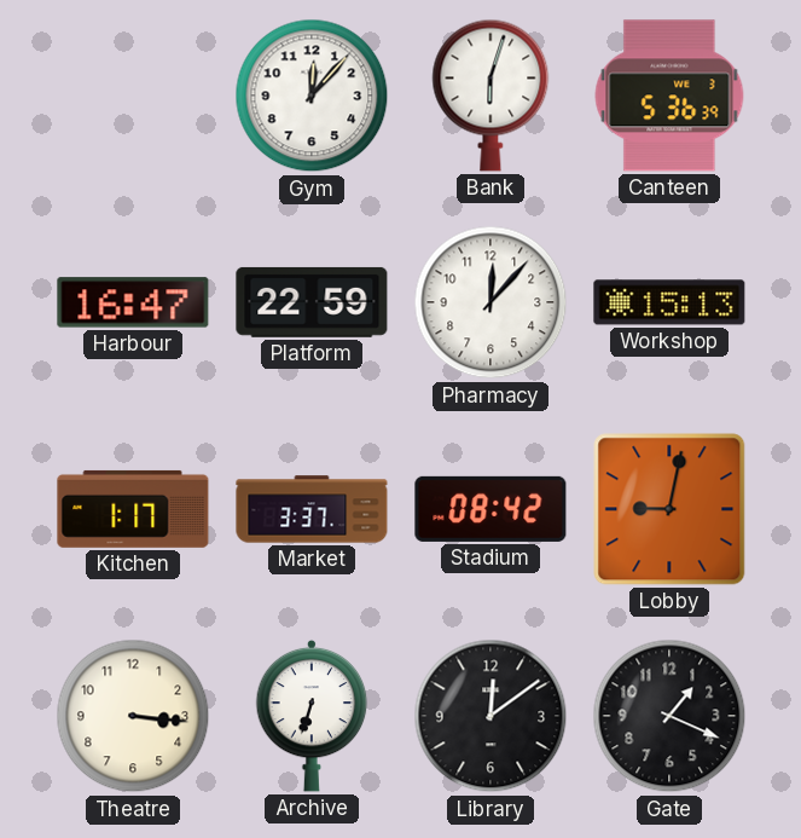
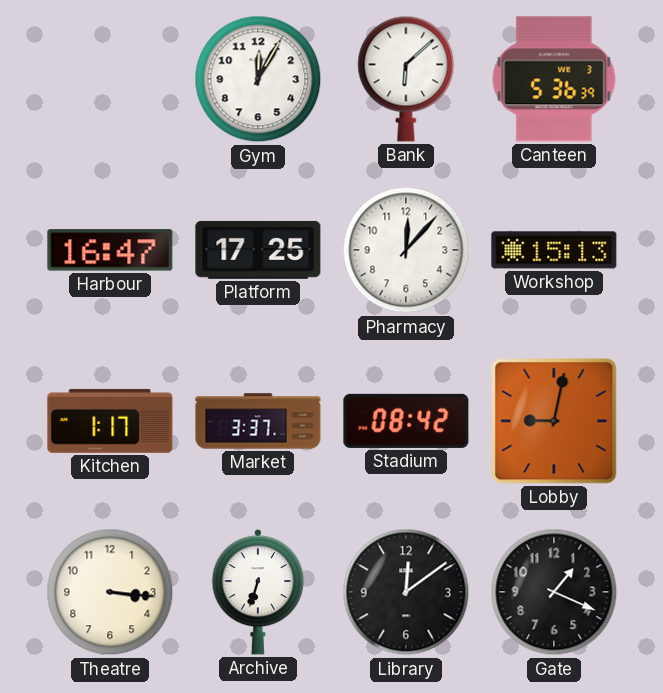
Gym: 12:07 -> 12:05
Bank: 6:03 -> 6:08
Platform: 22:59 -> 17:25
